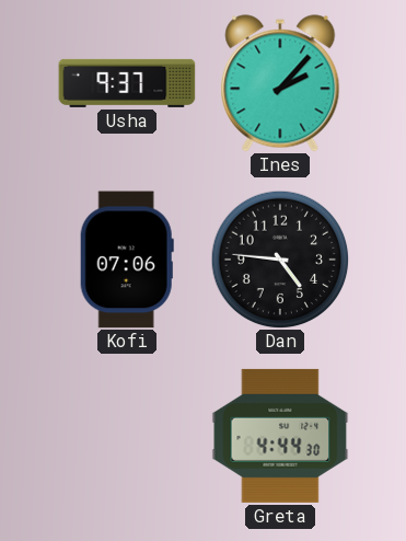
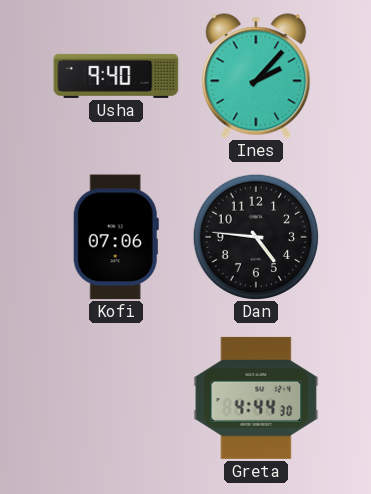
Usha: 9:37 -> 9:40
